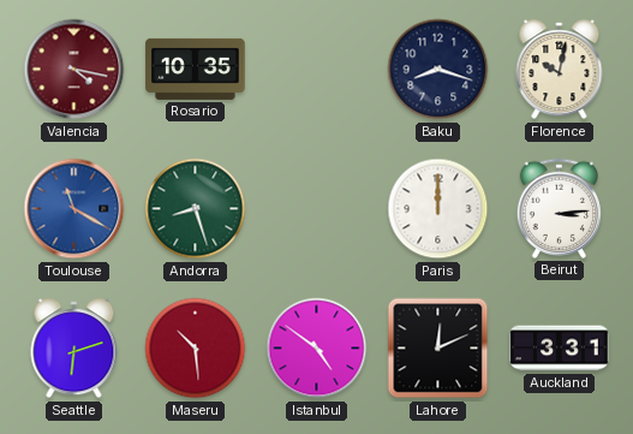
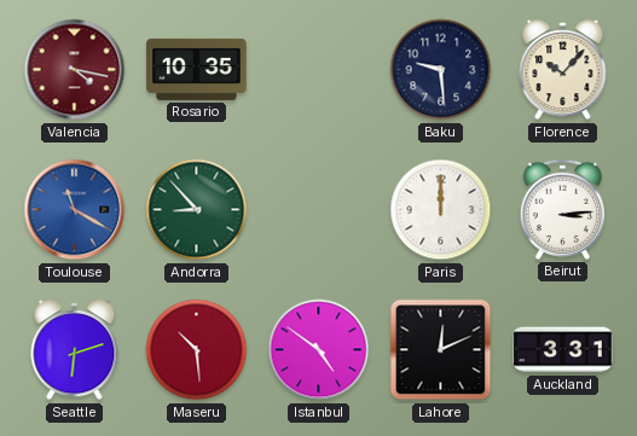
Baku: 8:18 -> 9:29
Florence: 10:02 -> 10:07
Andorra: 8:27 -> 8:53
